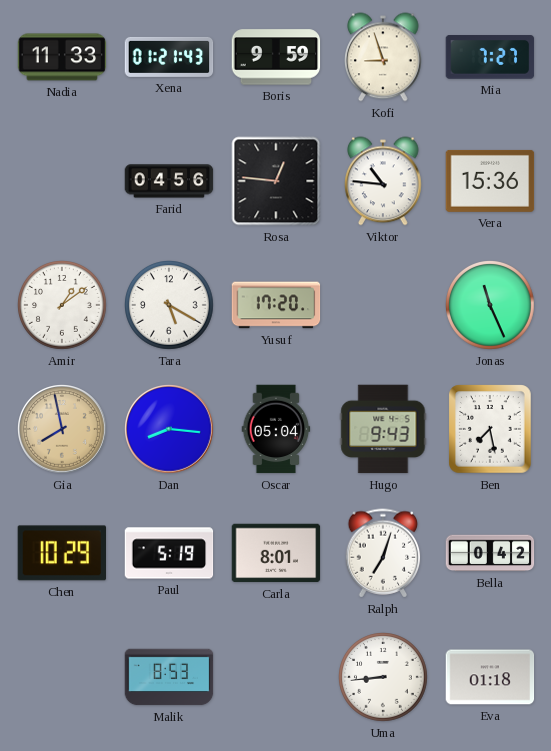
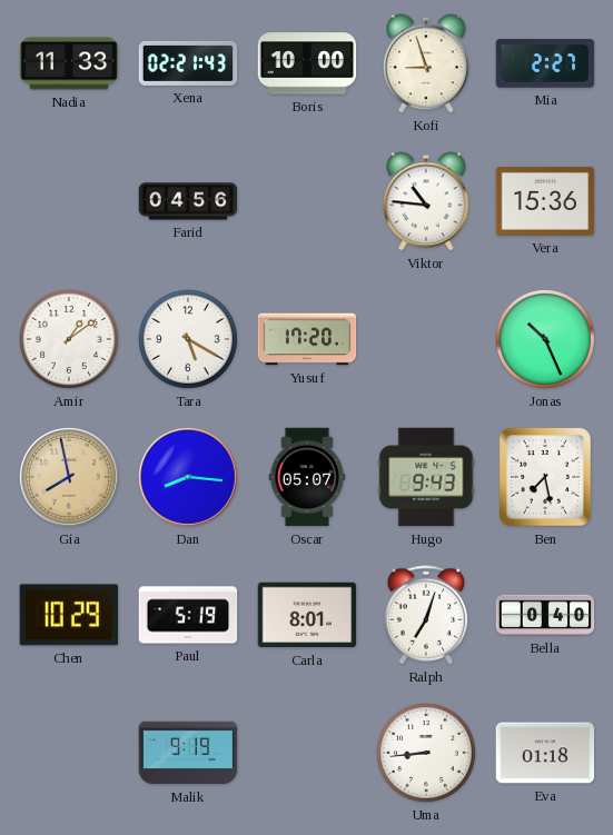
Xena: 01:21 -> 02:21
Boris: 9:59 -> 10:00
Mia: 7:27 -> 2:27
Rosa: 12:46 -> none
Jonas: 11:26 -> 10:26
Oscar: 05:04 -> 05:07
Bella: 0:42 -> 0:40
Malik: 8:53 -> 9:19
